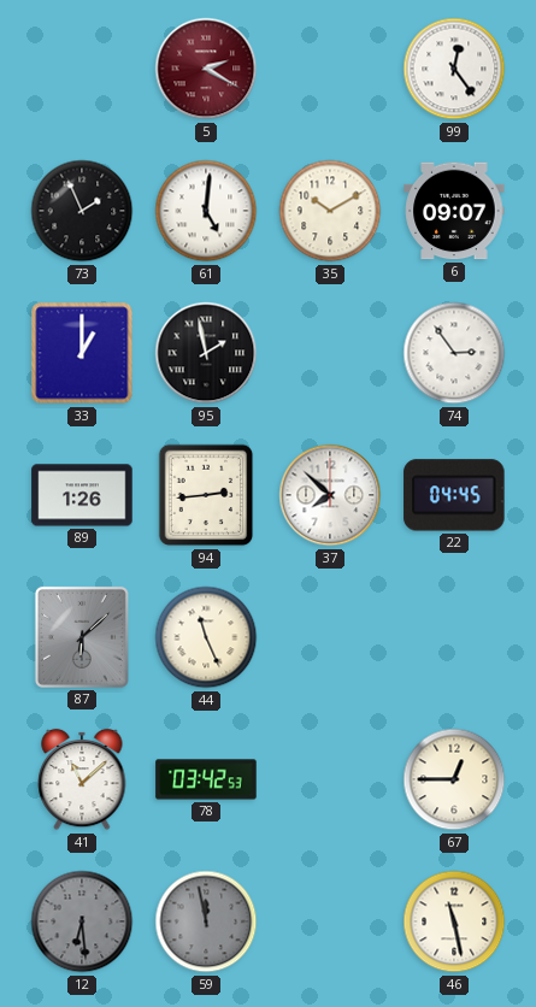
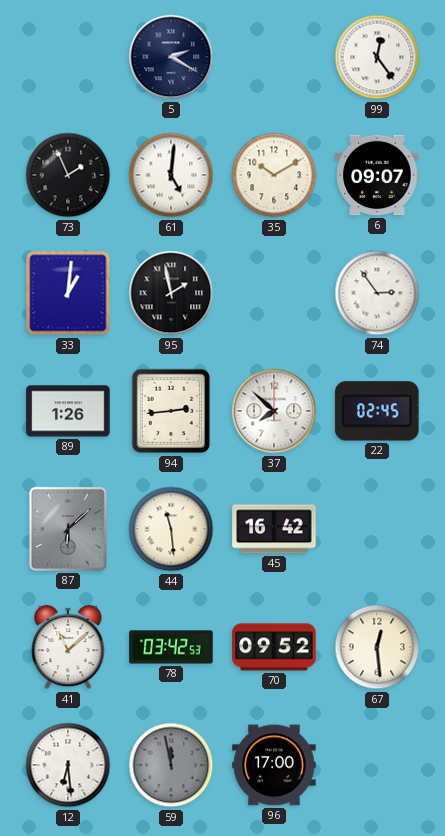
5 dial: burgundy -> navy
33: 1:00 -> 1:01
22: 04:45 -> 02:45
44: 11:26 -> 11:29
45: none -> 16:42
70: none -> 09:52
67: 12:45 -> 12:29
12 dial: grey -> white
96: none -> 17:00
46: 11:28 -> none
